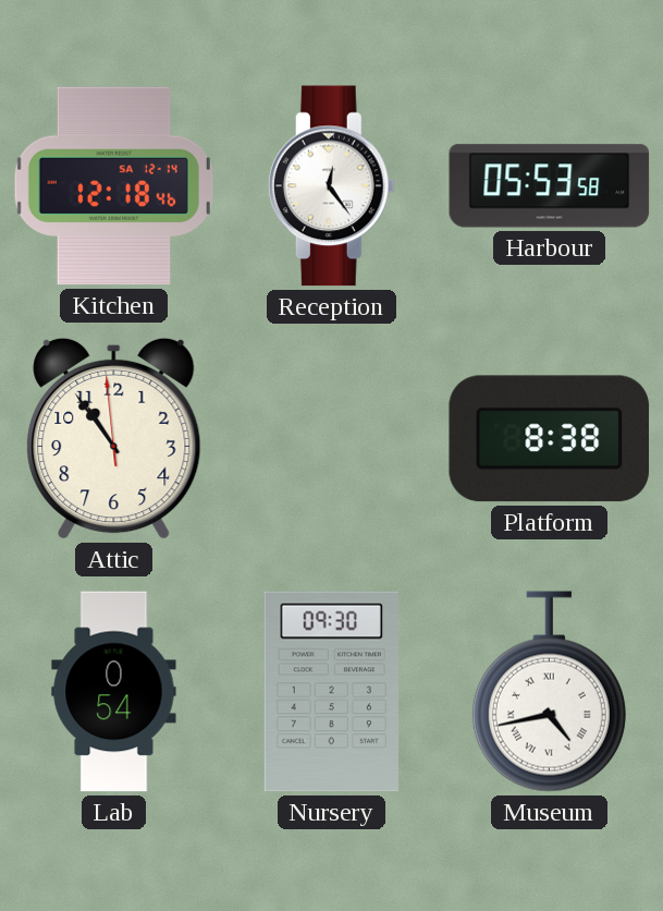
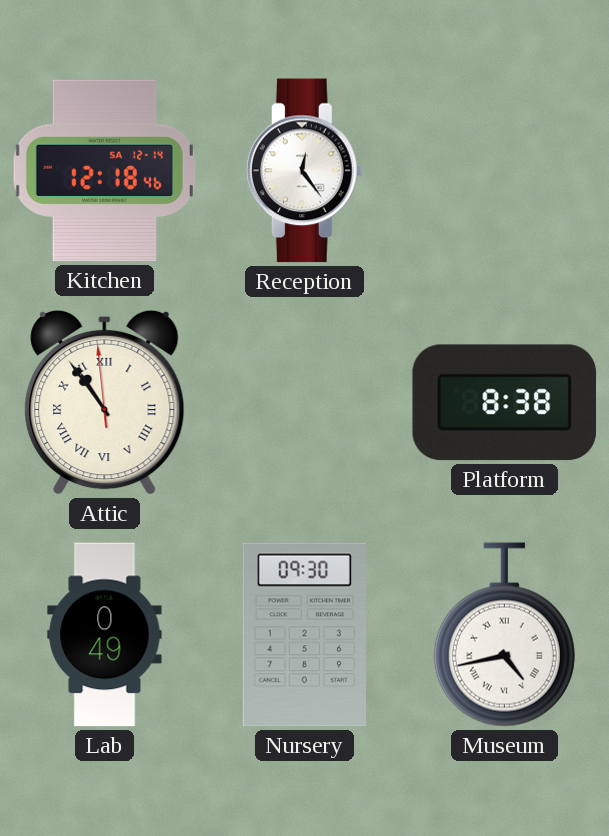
Harbour: 05:53 -> none
Attic numerals: Arabic -> Roman
Lab: 0:54 -> 0:49
